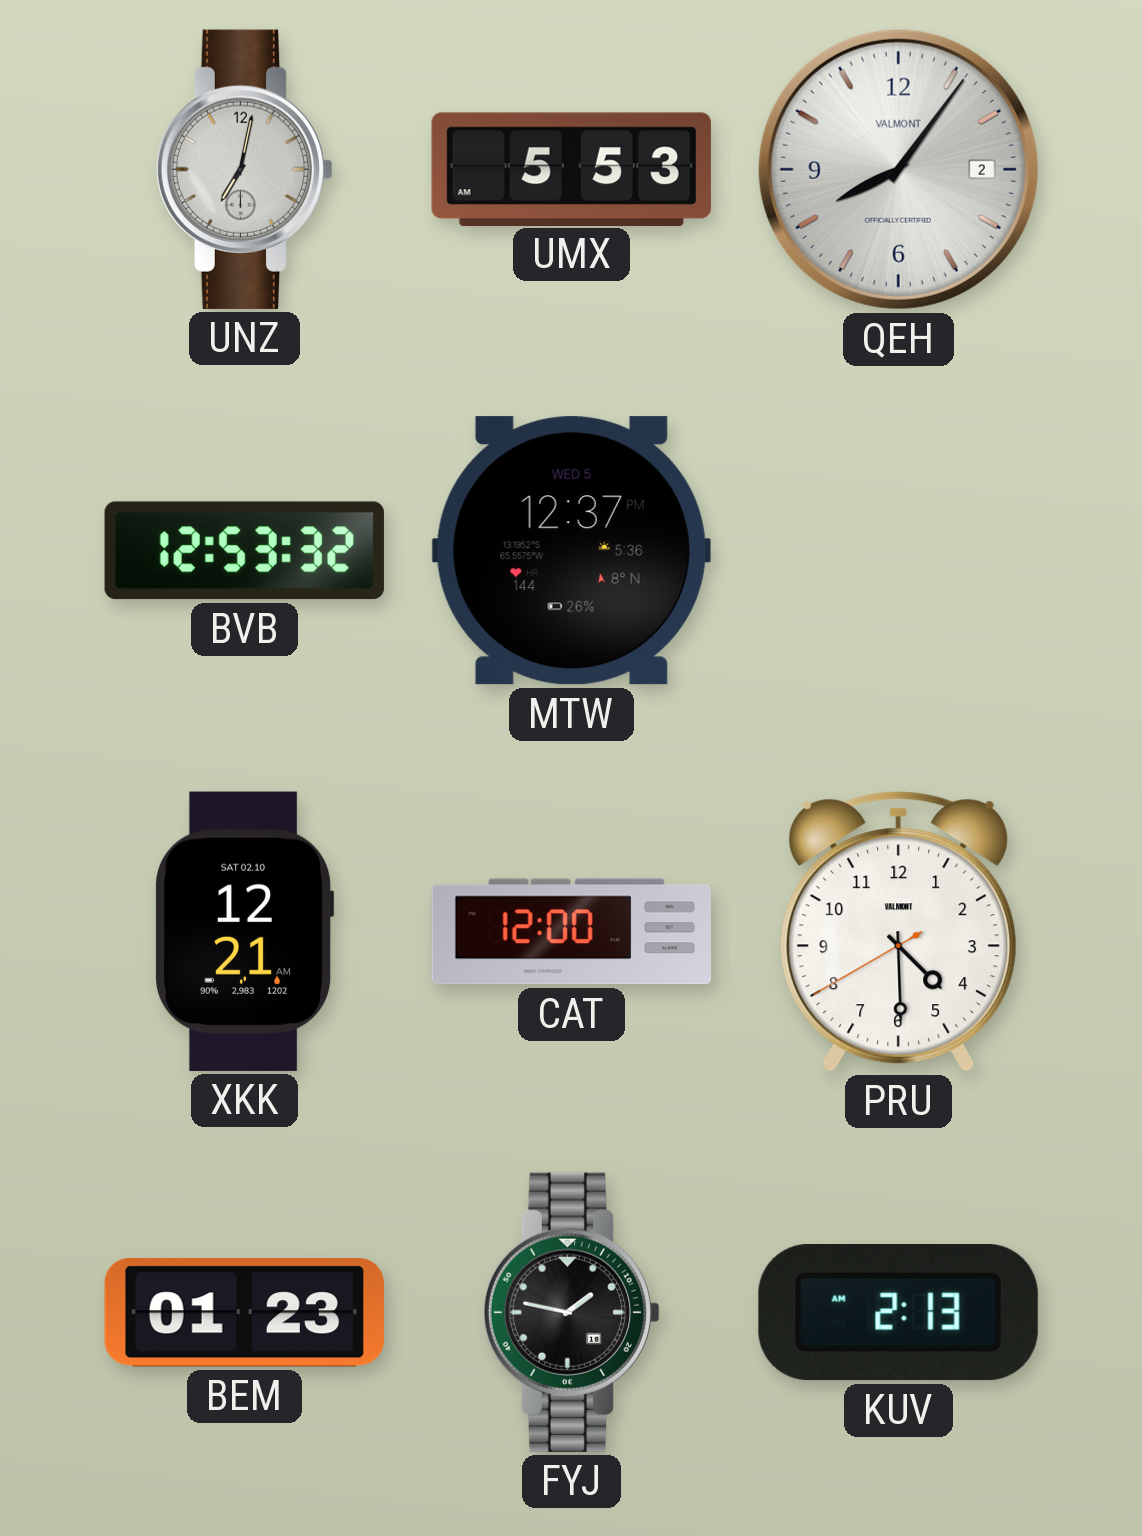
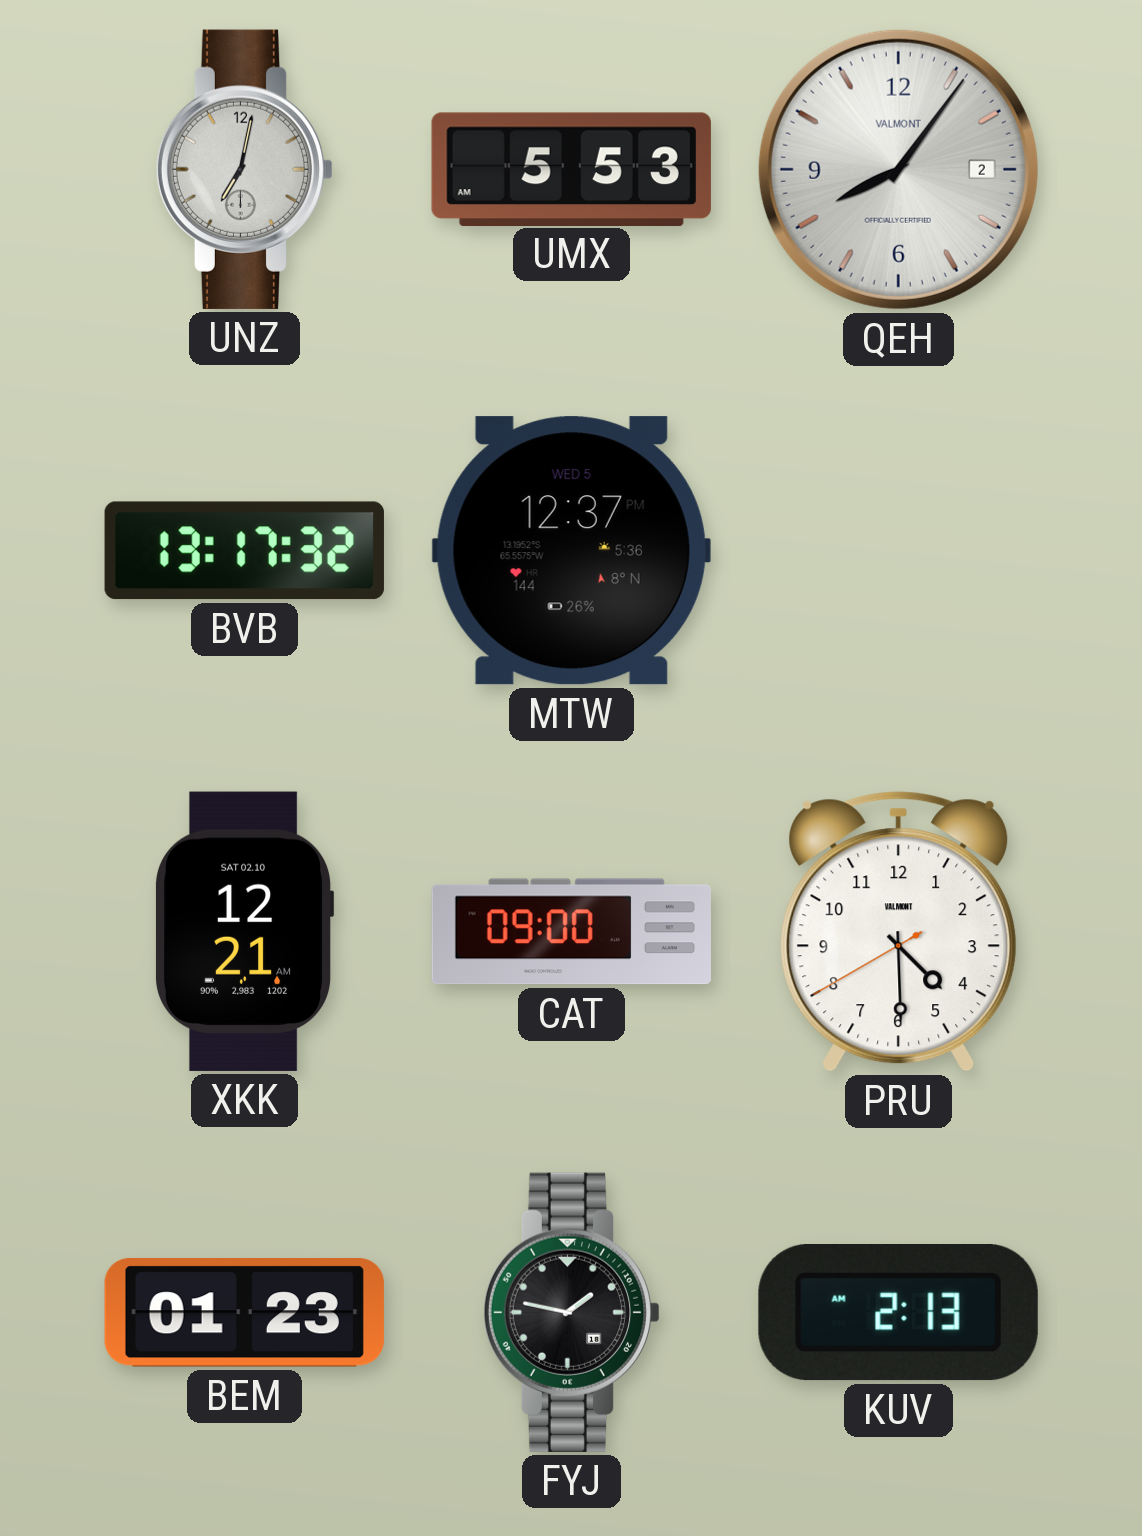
BVB: 12:53 -> 13:17
CAT: 12:00 -> 09:00
